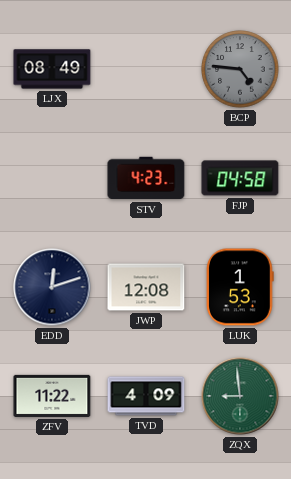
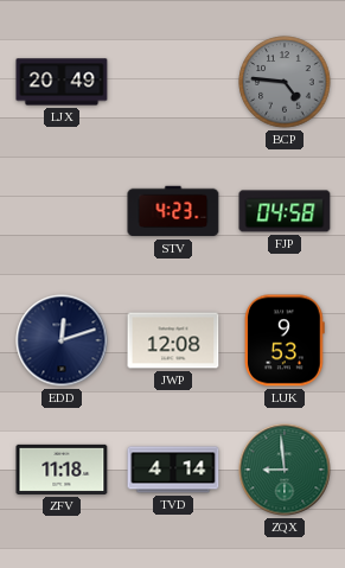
LJX: 08:49 -> 20:49
LUK: 1:53 -> 9:53
ZFV: 11:22 -> 11:18
TVD: 4:09 -> 4:14
